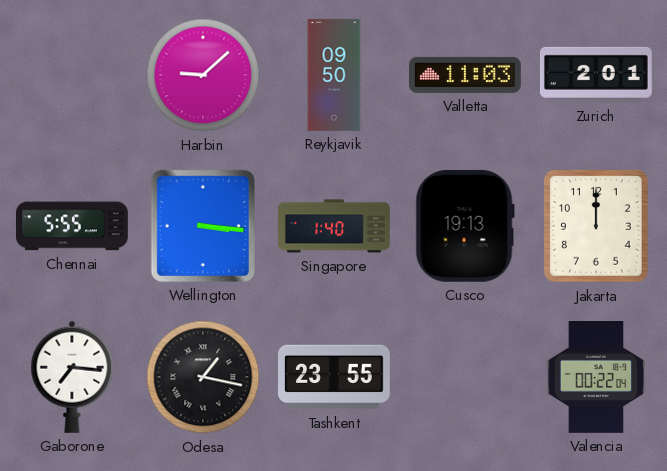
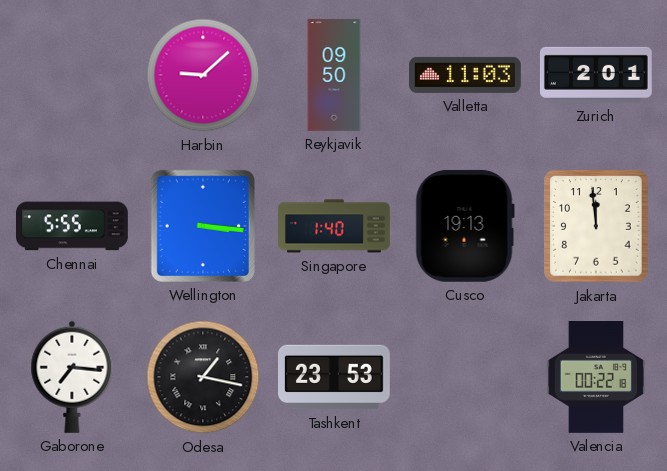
Jakarta: 12:00 -> 11:59
Tashkent: 23:55 -> 23:53
Valencia: 00:22:04 -> 00:22:18
